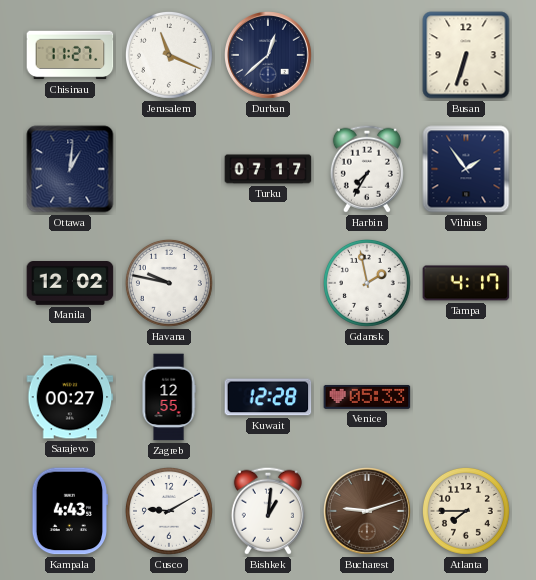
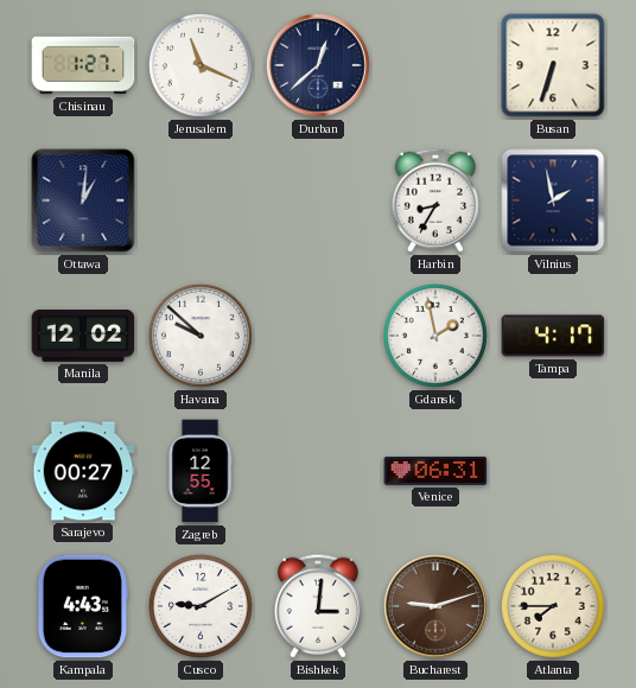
Chisinau: 11:27 -> 1:27
Turku: 07:17 -> none
Harbin: 7:35 -> 8:35
Vilnius: 1:54 -> 1:58
Havana: 9:47 -> 9:52
Kuwait: 12:28 -> none
Venice: 05:33 -> 06:31
Bishkek: 1:01 -> 3:01
